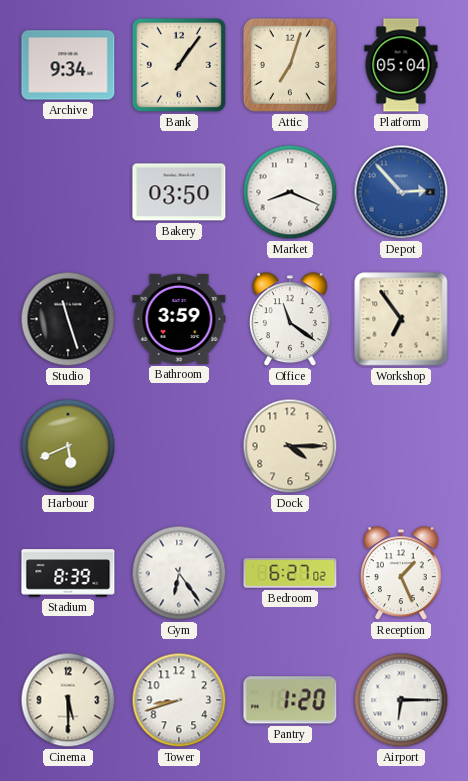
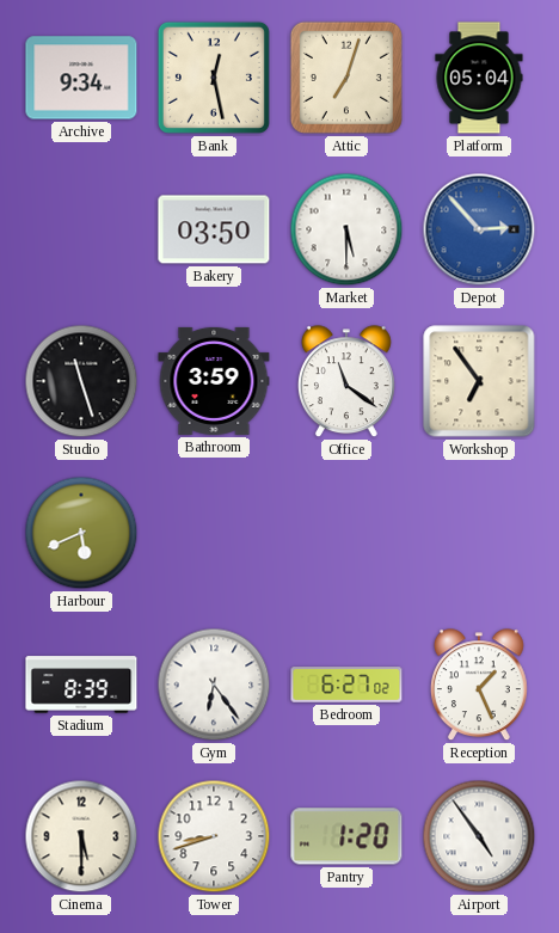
Bank: 1:06 -> 12:28
Market: 8:19 -> 5:30
Dock: 4:15 -> none
Airport: 6:15 -> 4:54
